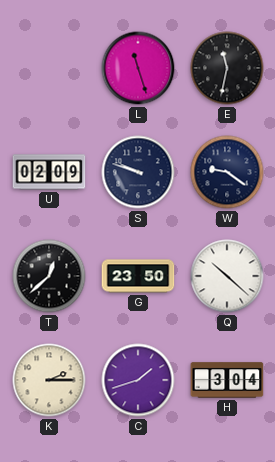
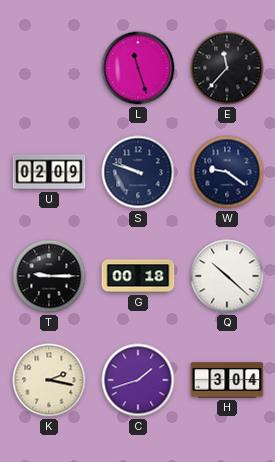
E: 11:32 -> 11:37
T: 12:38 -> 9:15
G: 23:50 -> 00:18
K: 2:15 -> 2:17
